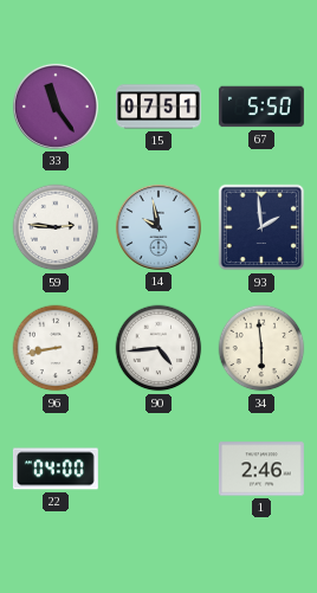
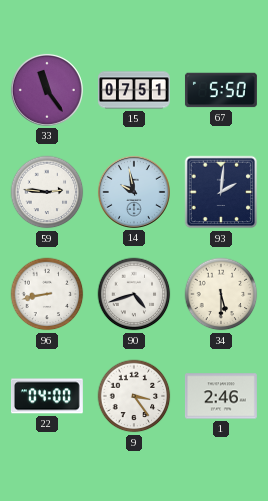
93: 1:59 -> 2:01
90: 4:44 -> 4:42
34: 5:59 -> 5:30
9: none -> 3:24
